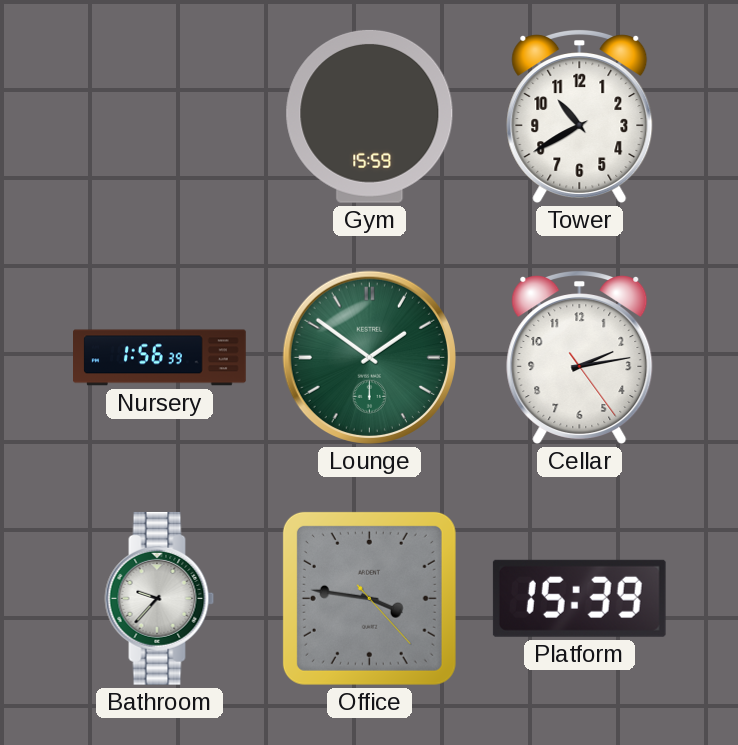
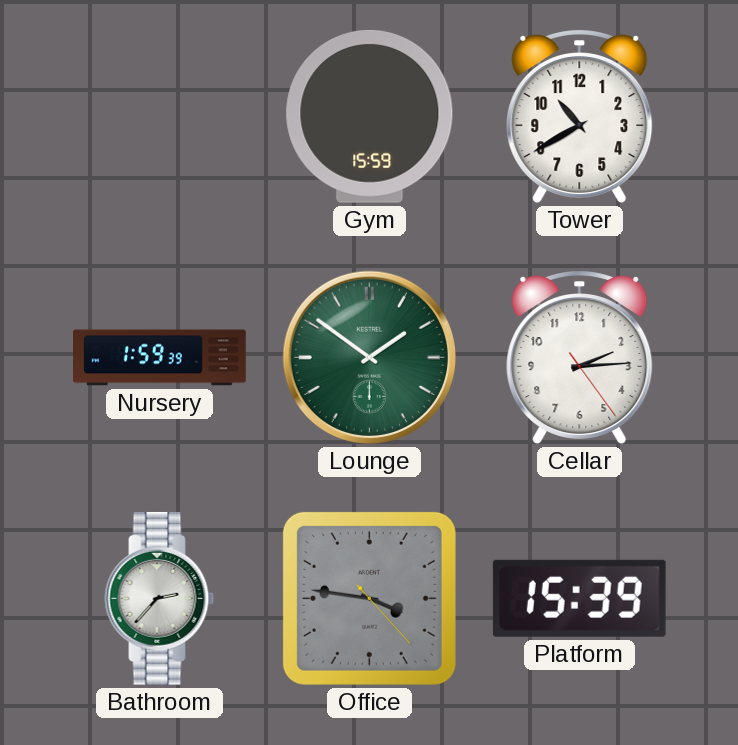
Nursery: 1:56 -> 1:59
Cellar: 2:13 -> 2:14
Bathroom: 9:37 -> 2:37
